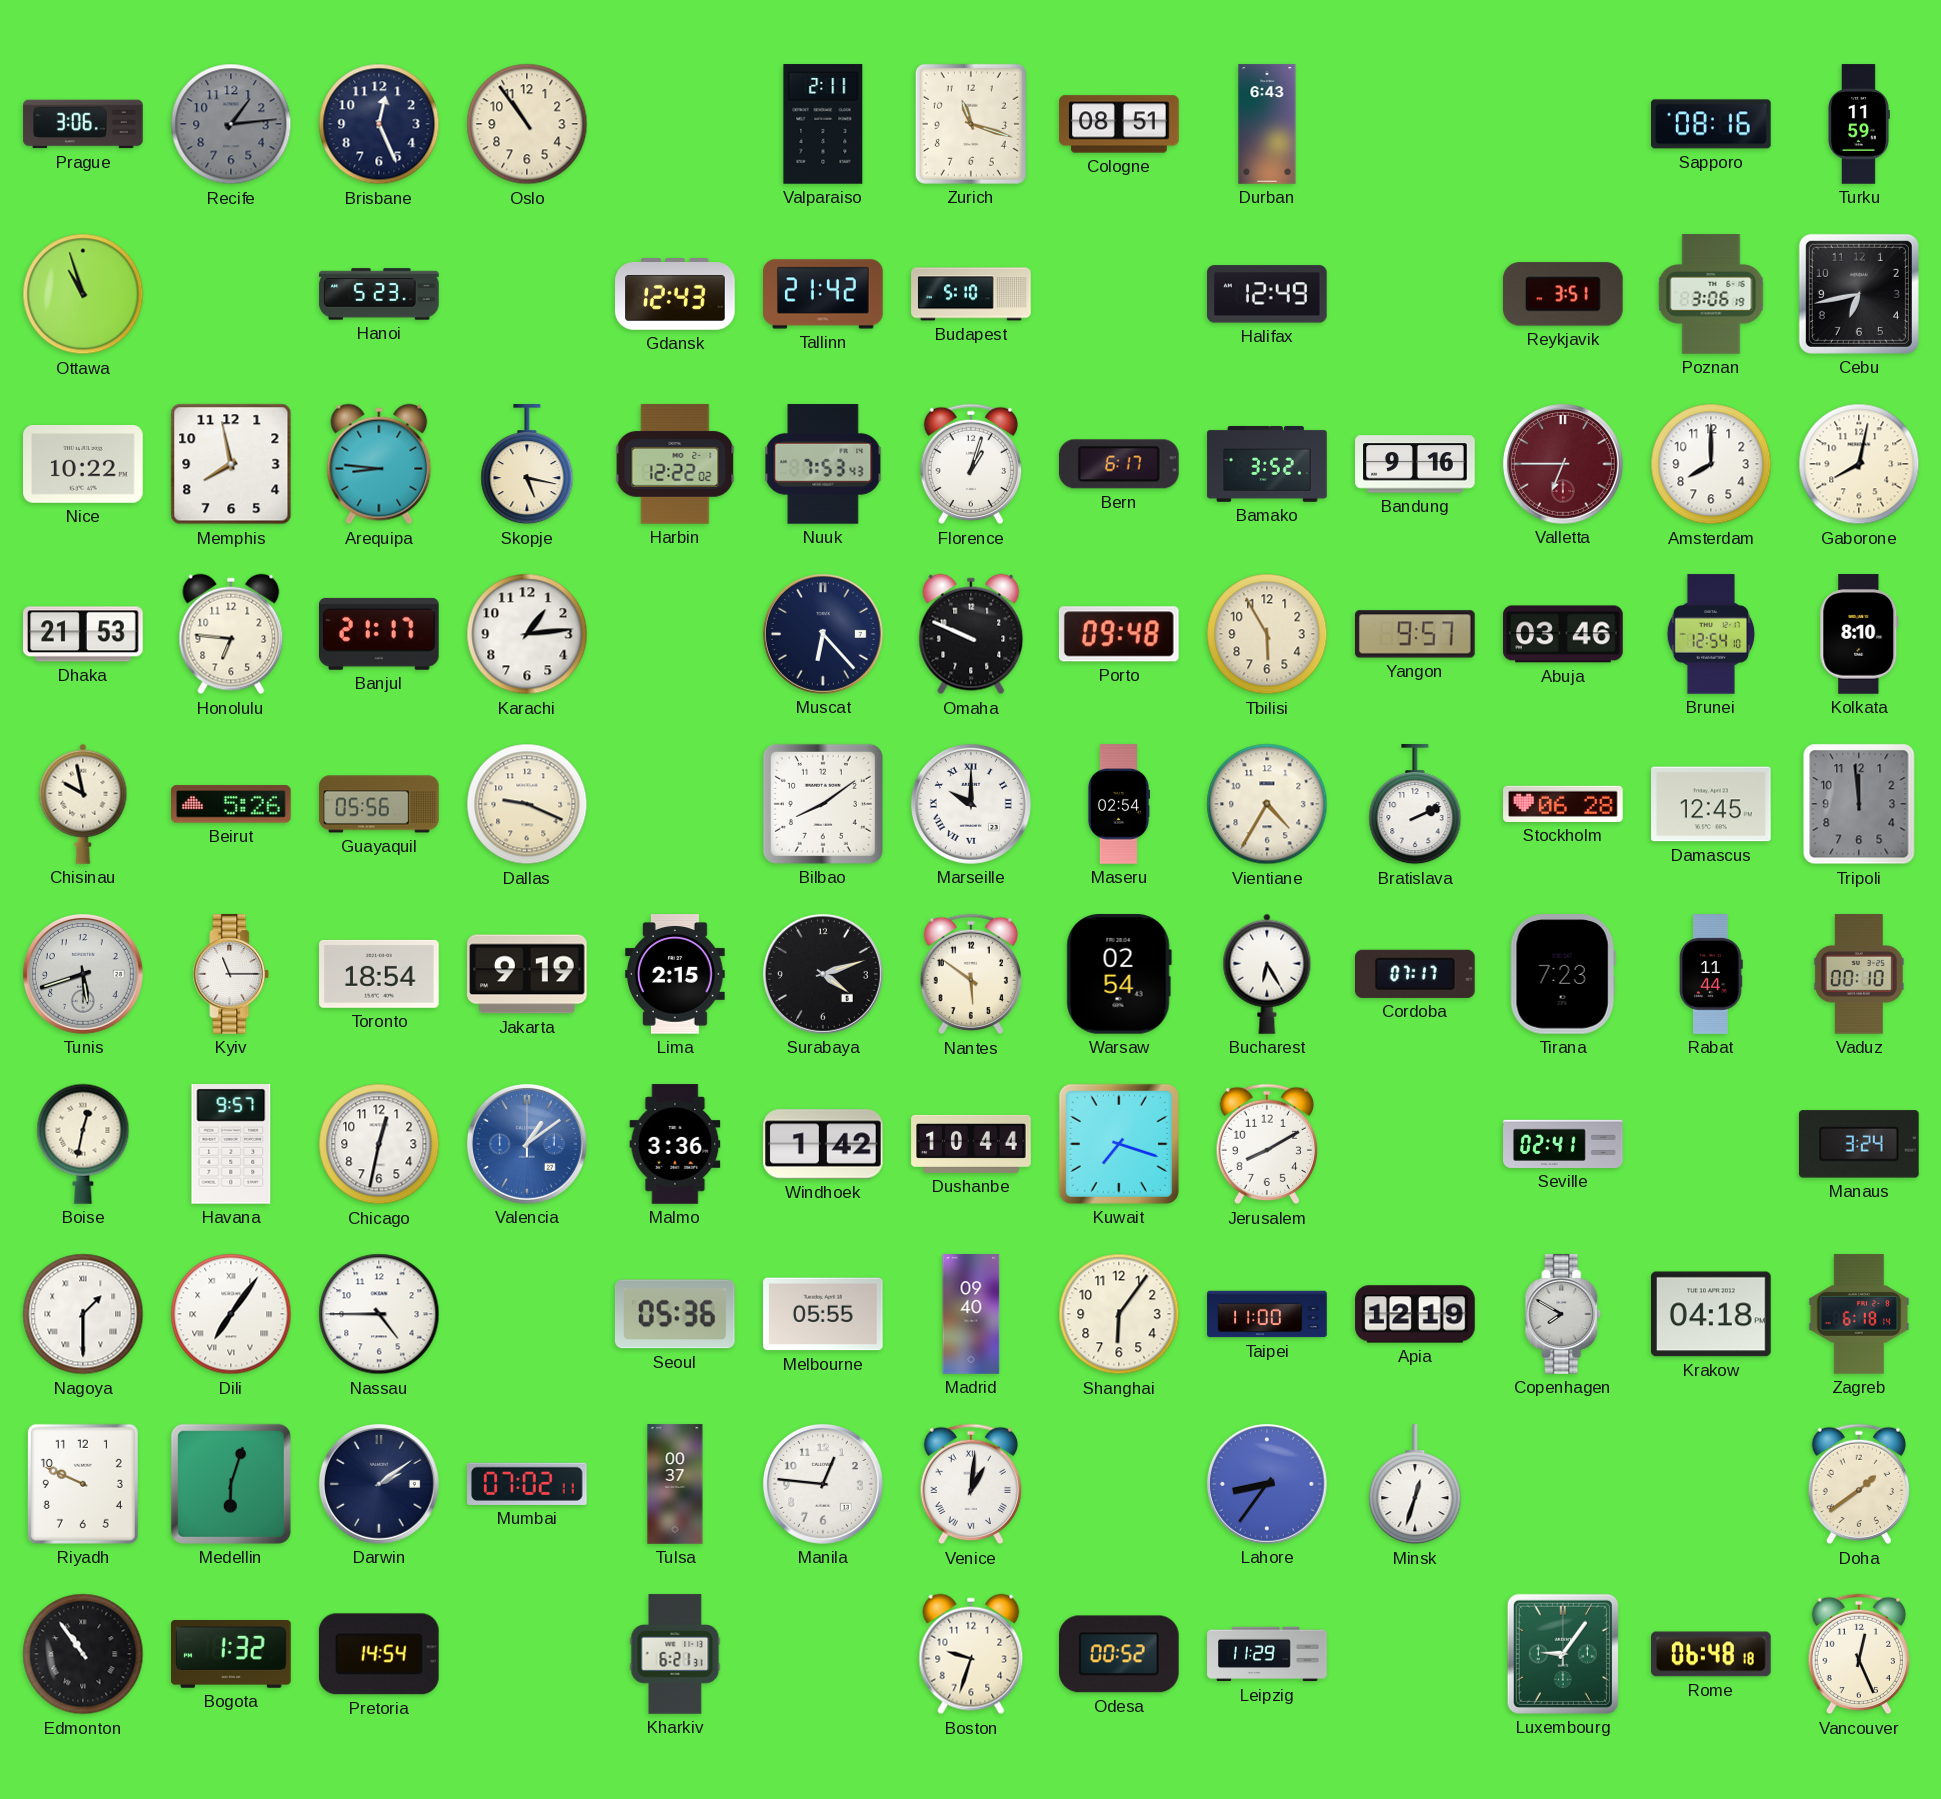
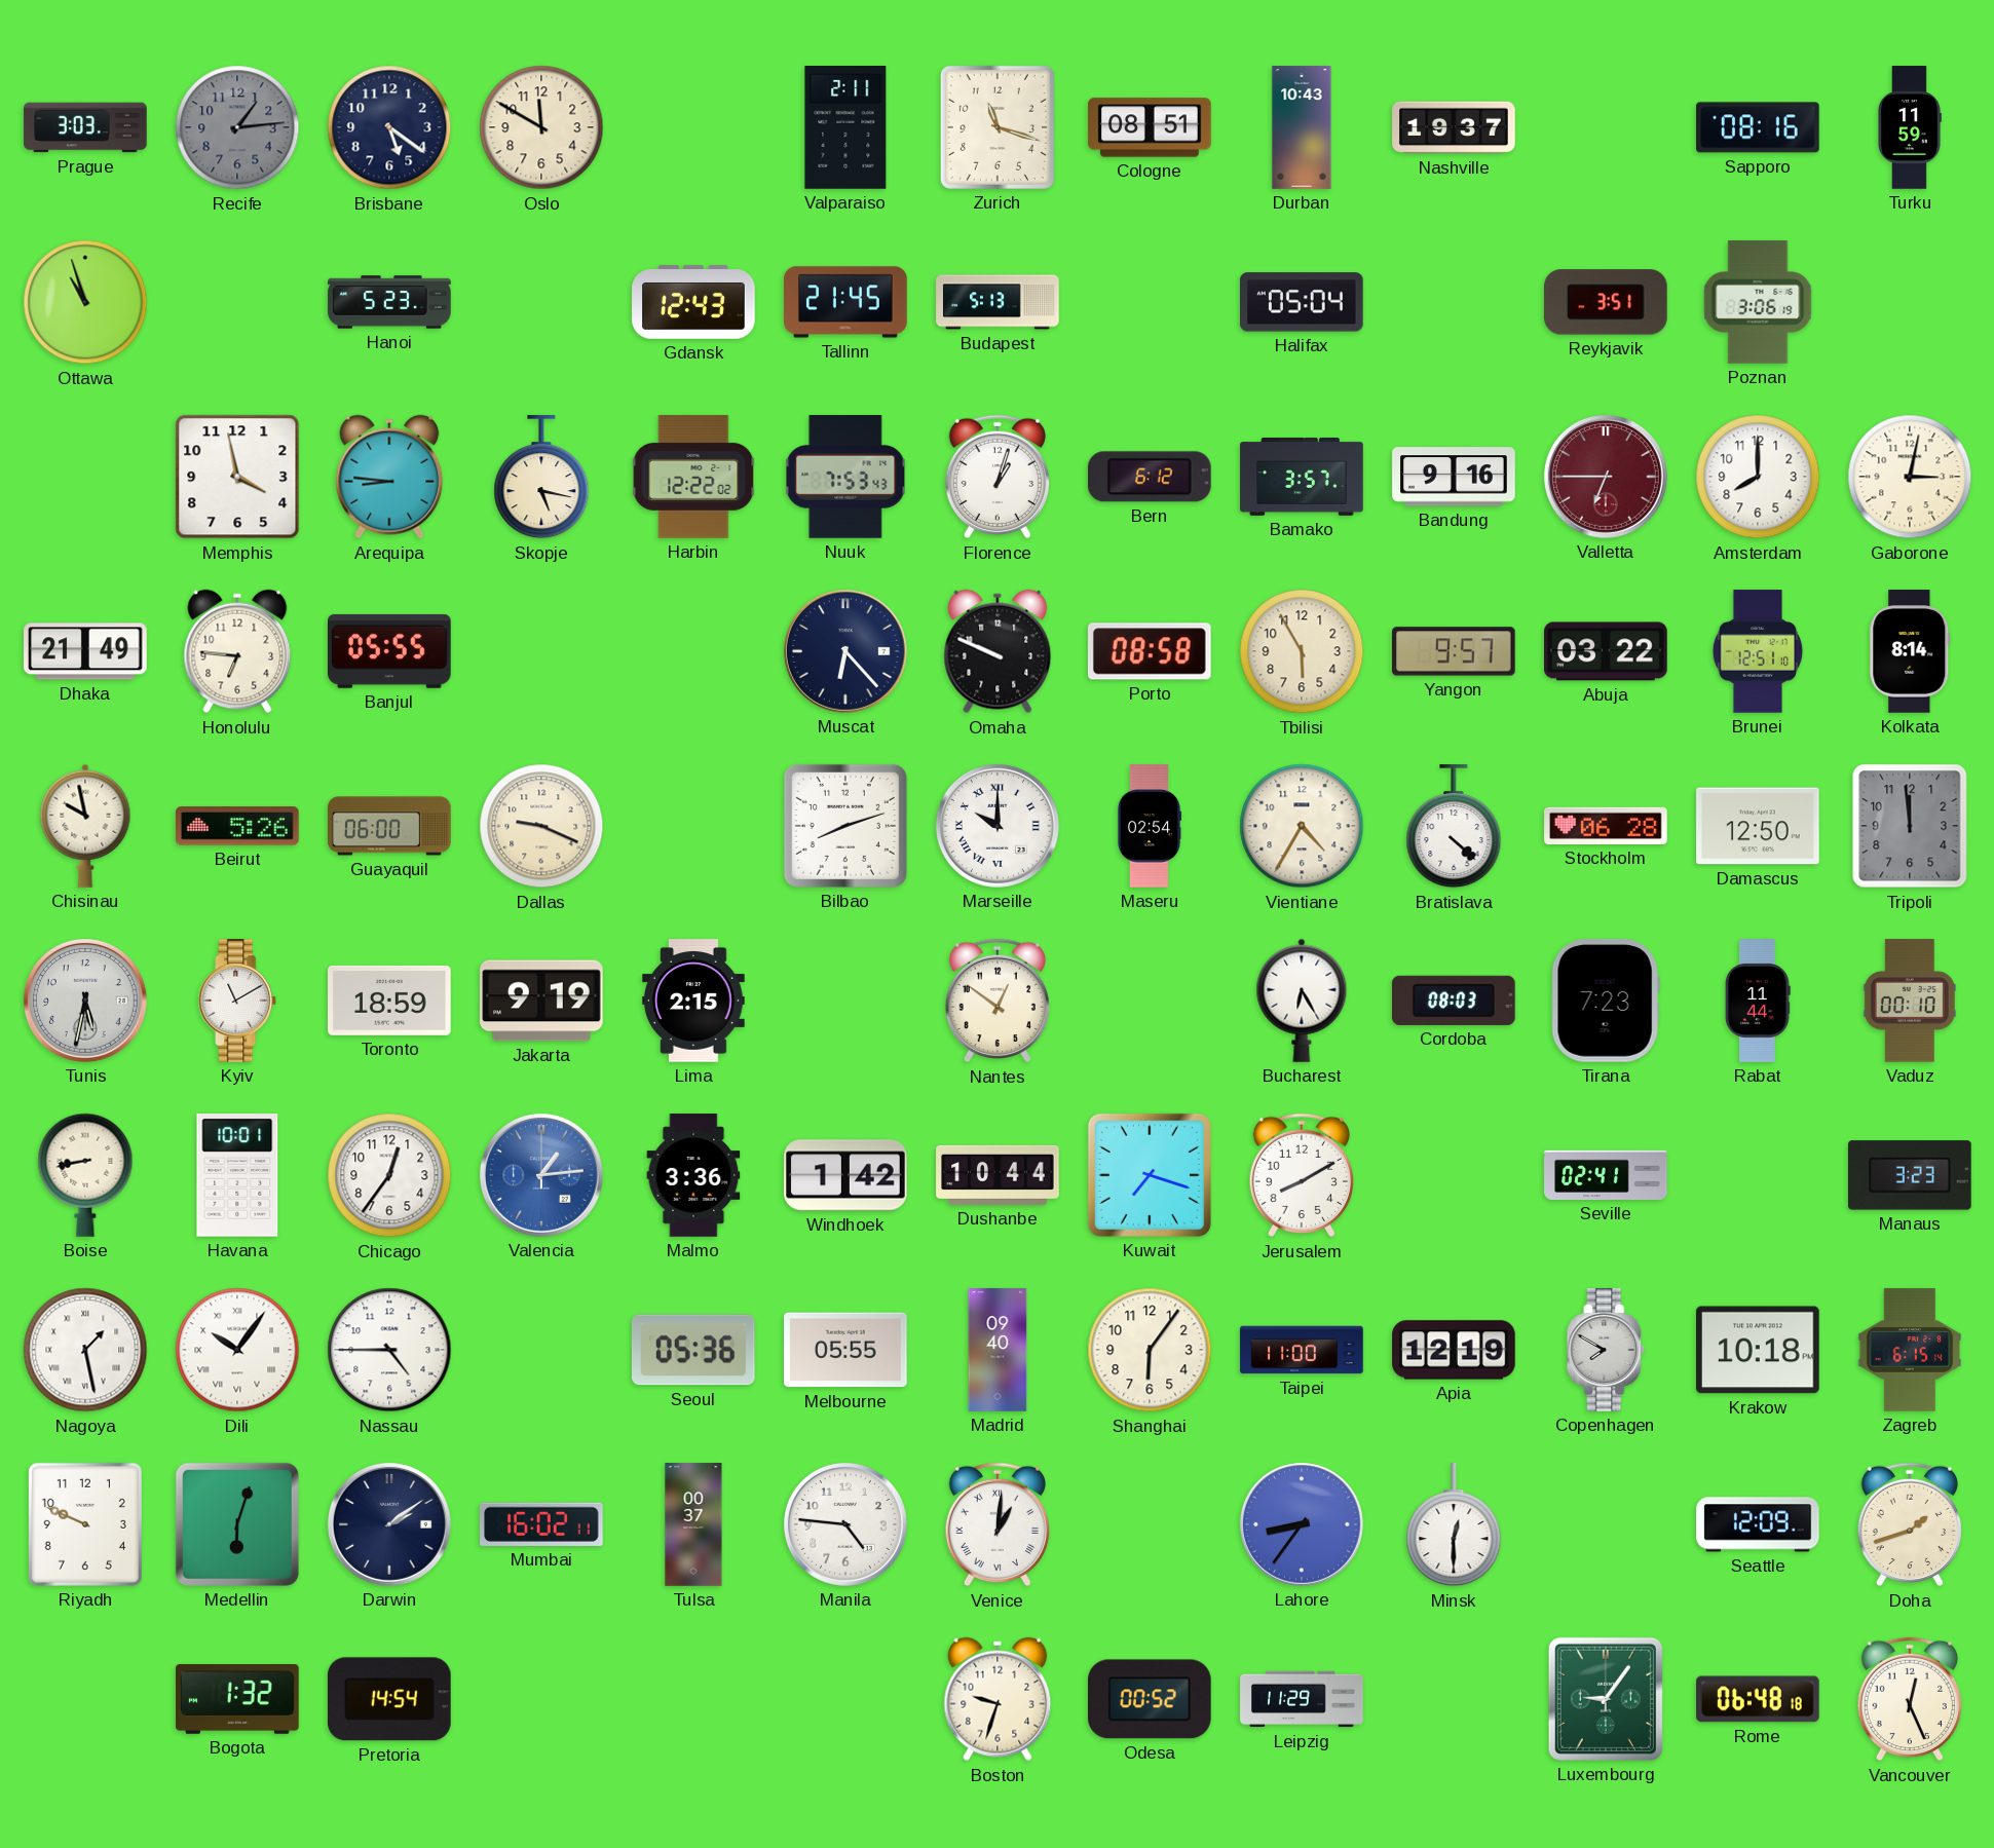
Prague: 3:06 -> 3:03
Brisbane: 12:26 -> 5:21
Oslo: 10:54 -> 11:50
Durban: 6:43 -> 10:43
Nashville: none -> 19:37
Tallinn: 21:42 -> 21:45
Budapest: 5:10 -> 5:13
Halifax: 12:49 -> 05:04
Cebu: 6:43 -> none
Nice: 10:22 -> none
Memphis: 7:58 -> 3:58
Bern: 6:17 -> 6:12
Bamako: 3:52 -> 3:57
Gaborone: 8:02 -> 3:02
Dhaka: 21:53 -> 21:49
Banjul: 21:17 -> 05:55
Karachi: 1:14 -> none
Porto: 09:48 -> 08:58
Abuja: 03:46 -> 03:22
Brunei: 12:54 -> 12:51
Kolkata: 8:10 -> 8:14
Guayaquil: 05:56 -> 06:00
Bilbao: 8:09 -> 8:12
Bratislava: 2:11 -> 4:22
Damascus: 12:45 -> 12:50
Tunis: 5:42 -> 5:32
Kyiv: 11:15 -> 11:10
Toronto: 18:54 -> 18:59
Surabaya: 4:12 -> none
Nantes: 5:51 -> 12:51
Warsaw: 02:54 -> none
Cordoba: 07:17 -> 08:03
Boise: 12:32 -> 8:43
Havana: 9:57 -> 10:01
Chicago: 12:32 -> 12:36
Valencia: 1:09 -> 1:14
Manaus: 3:24 -> 3:23
Nagoya: 1:30 -> 1:28
Dili: 7:06 -> 10:06
Krakow: 04:18 -> 10:18
Zagreb: 6:18 -> 6:15
Mumbai: 07:02 -> 16:02
Manila: 12:46 -> 4:46
Minsk: 12:33 -> 12:30
Seattle: none -> 12:09
Doha: 1:39 -> 1:42
Edmonton: 10:54 -> none
Kharkiv: 6:21 -> none
